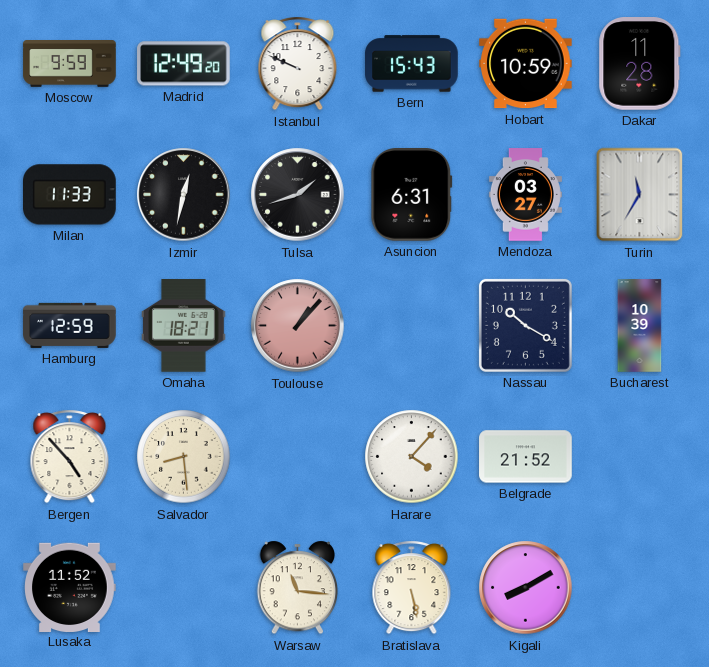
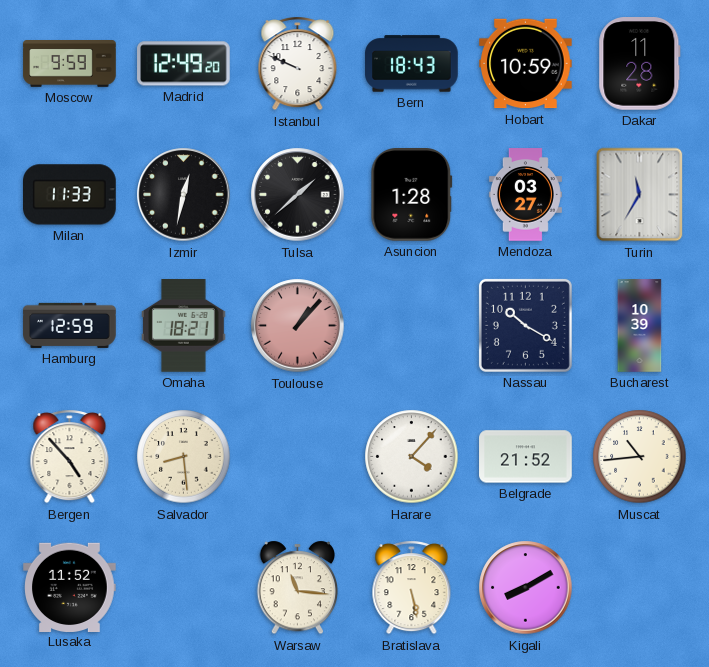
Bern: 15:43 -> 18:43
Tulsa: 1:42 -> 1:38
Asuncion: 6:31 -> 1:28
Muscat: none -> 10:44
